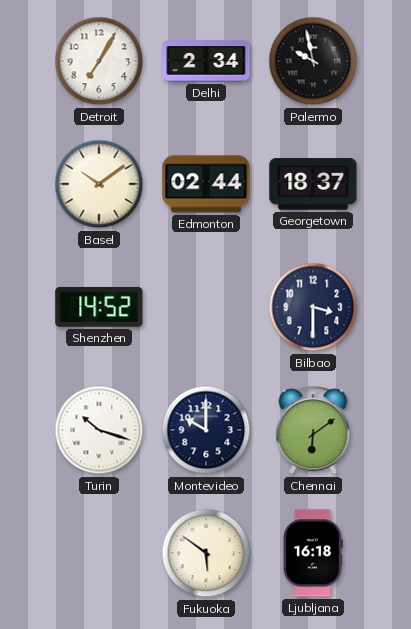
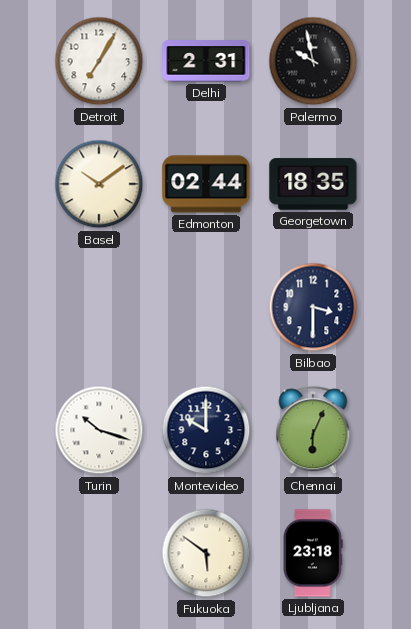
Delhi: 2:34 -> 2:31
Georgetown: 18:37 -> 18:35
Shenzhen: 14:52 -> none
Chennai: 6:09 -> 6:04
Ljubljana: 16:18 -> 23:18
